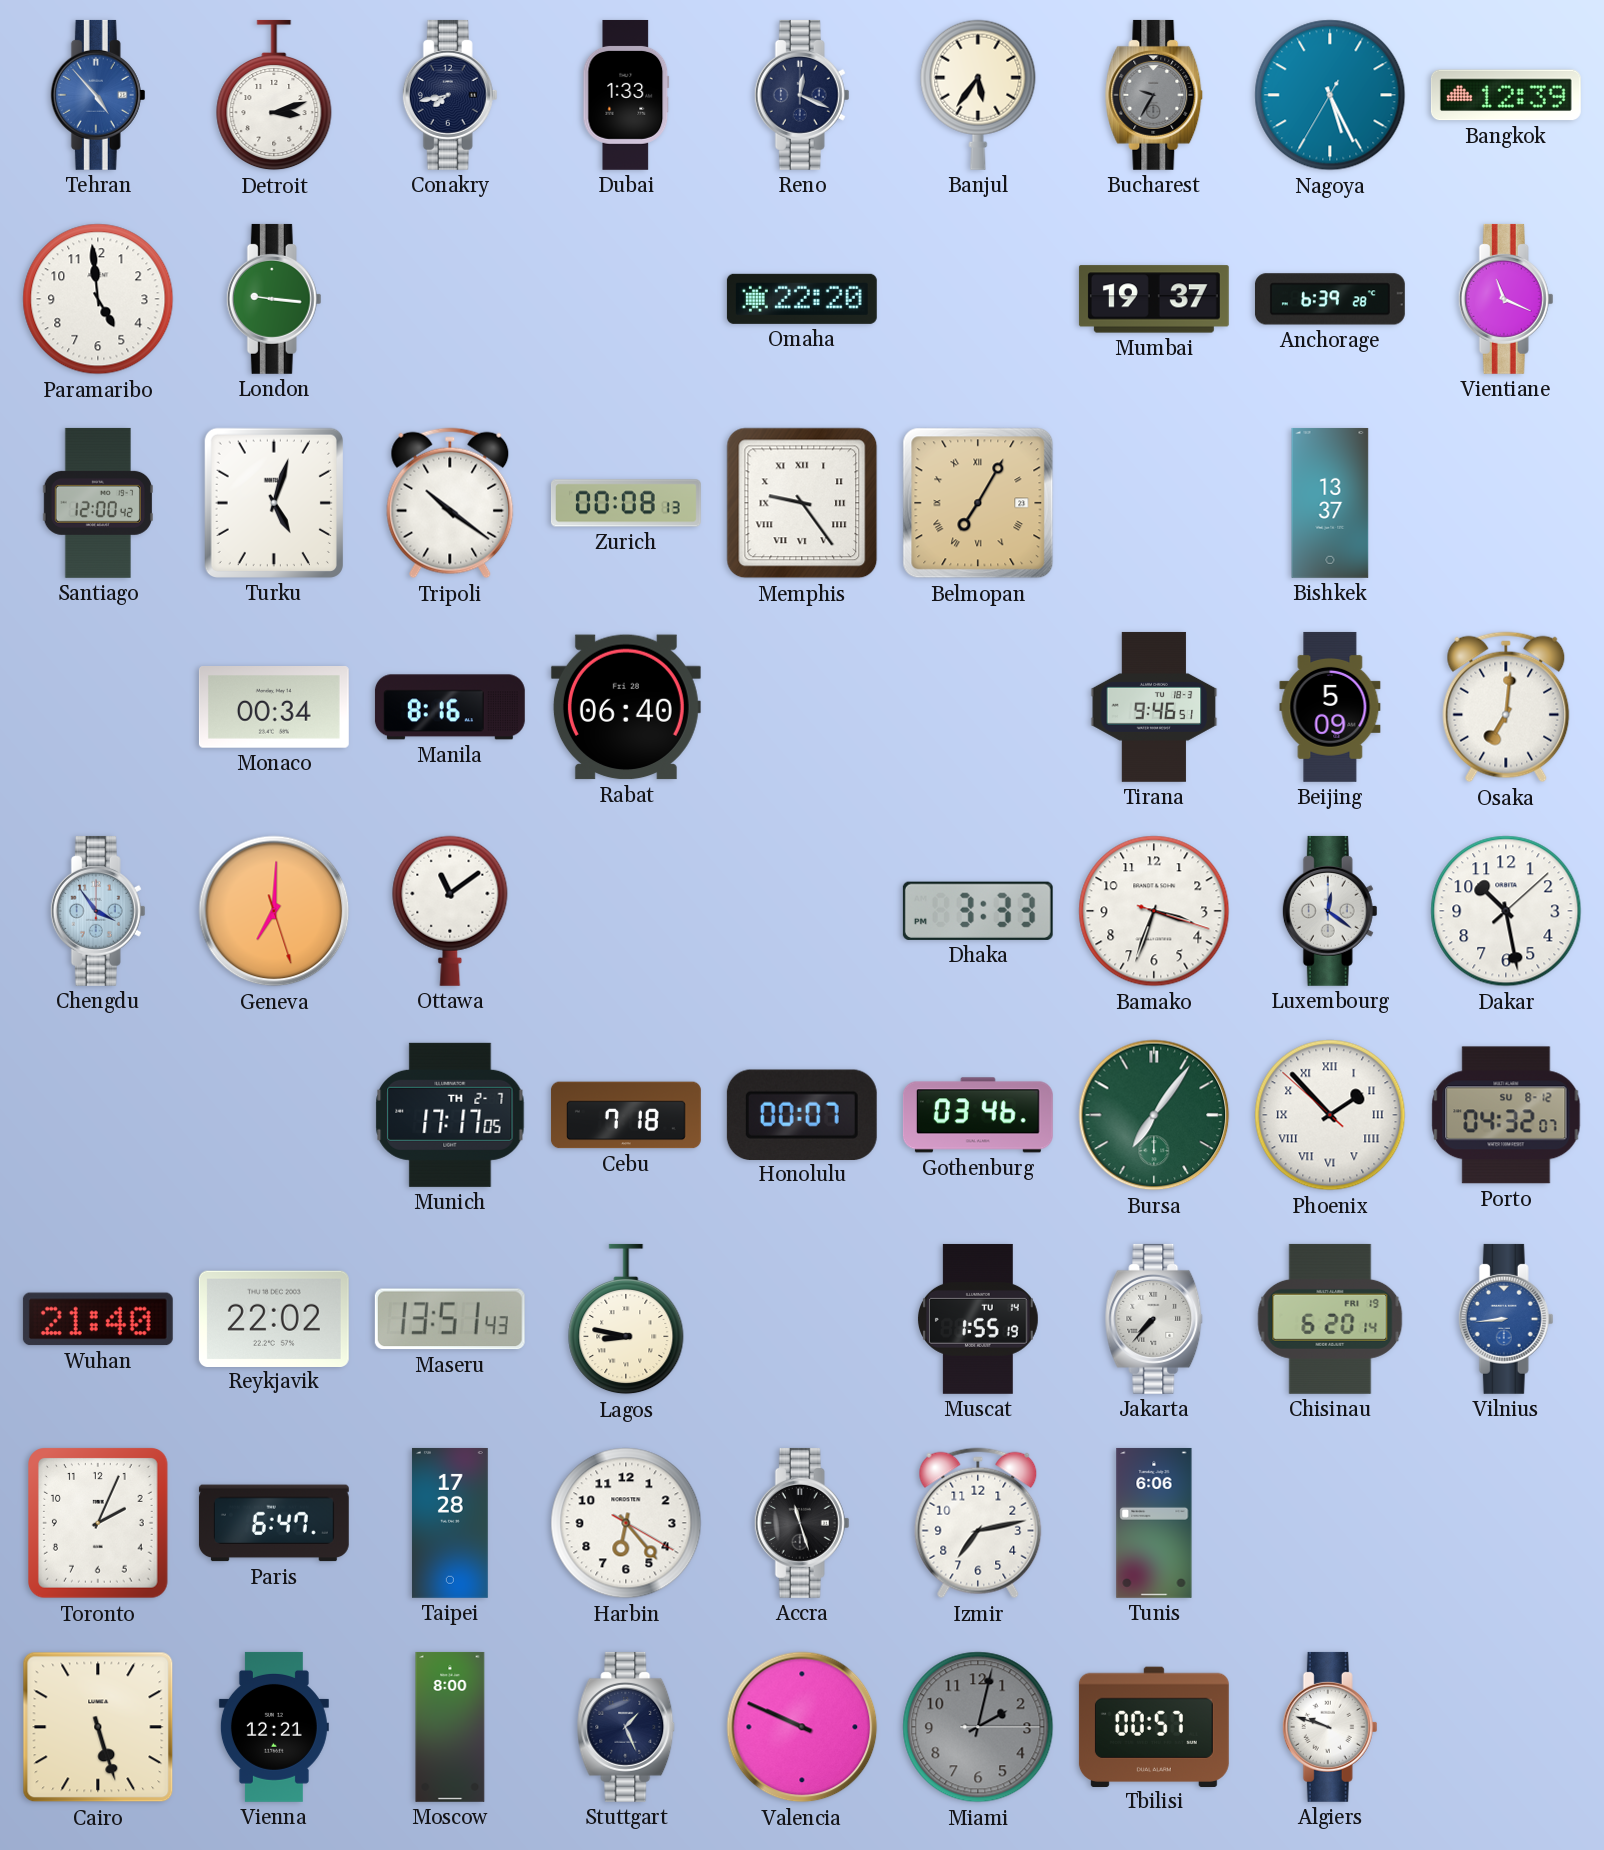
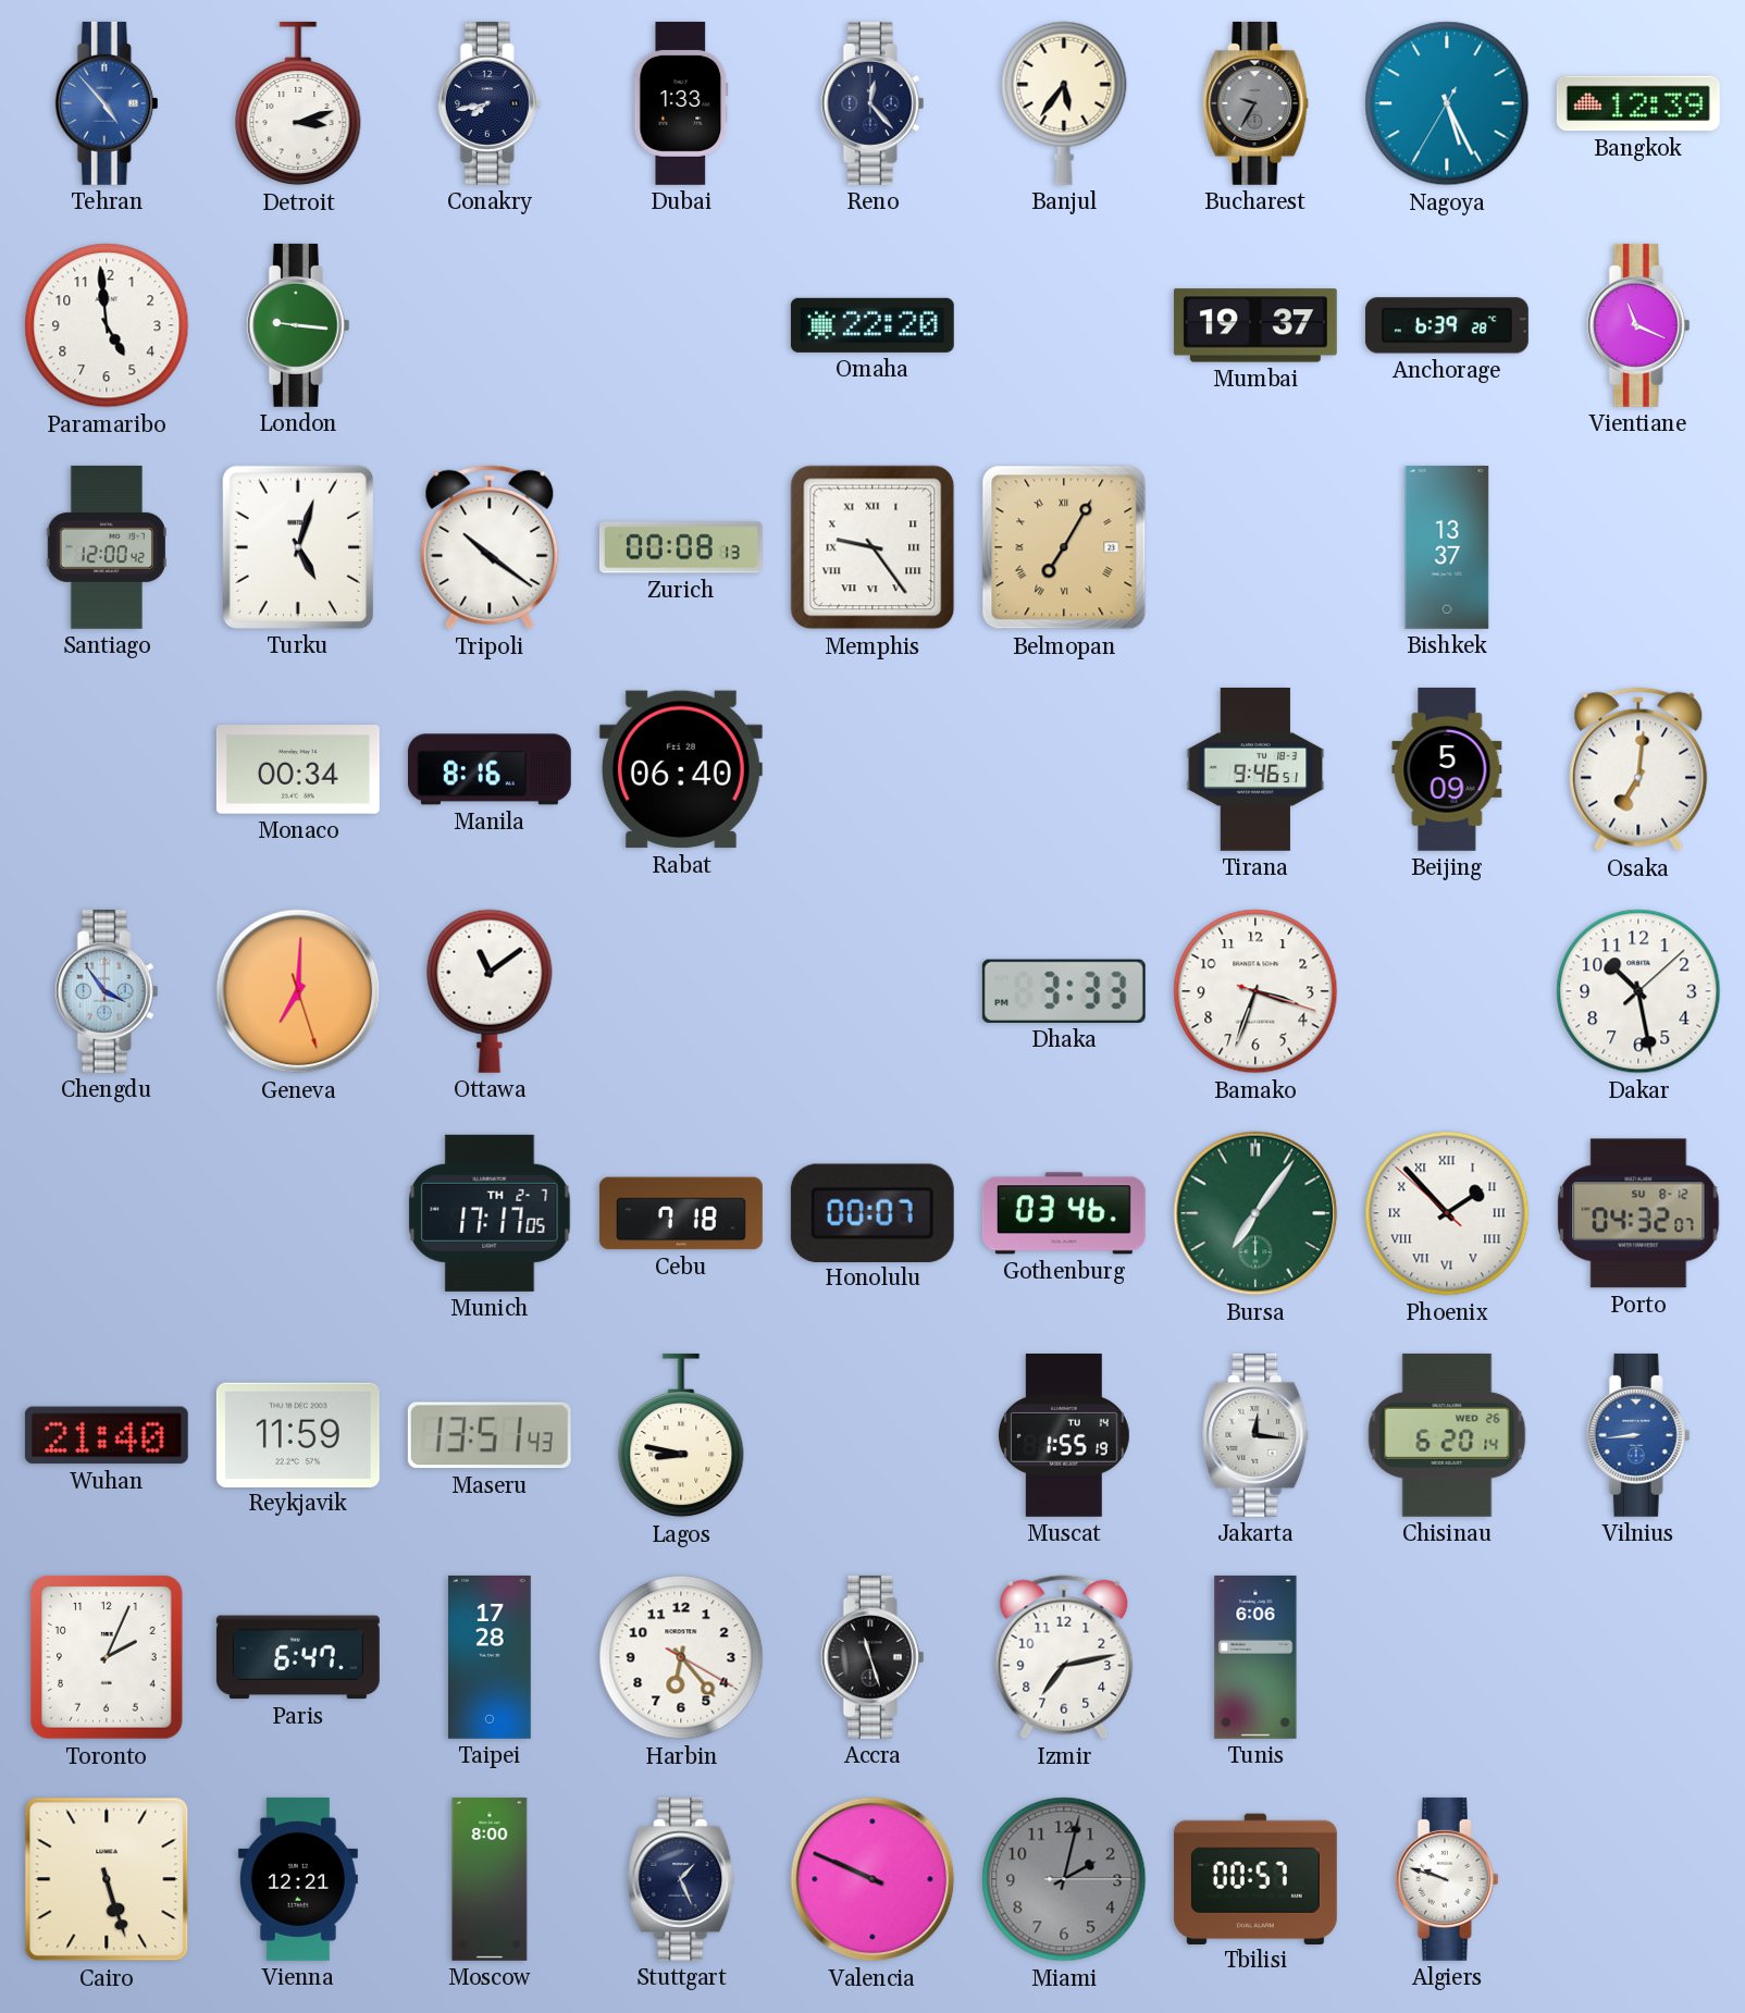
Reno: 12:19 -> 12:23
Luxembourg: 12:21 -> none
Reykjavik: 22:02 -> 11:59
Jakarta: 7:37 -> 12:16
Chisinau date: FRI 19 -> WED 26
